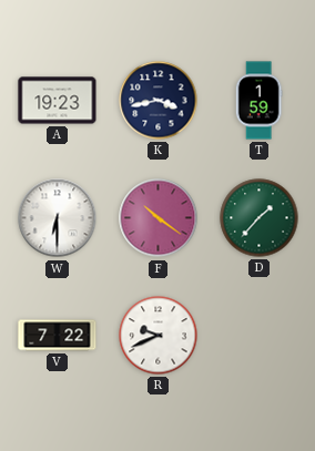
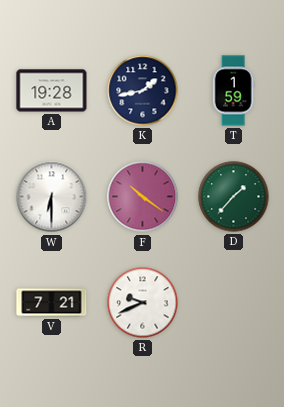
A: 19:23 -> 19:28
K: 3:43 -> 1:43
V: 7:22 -> 7:21
